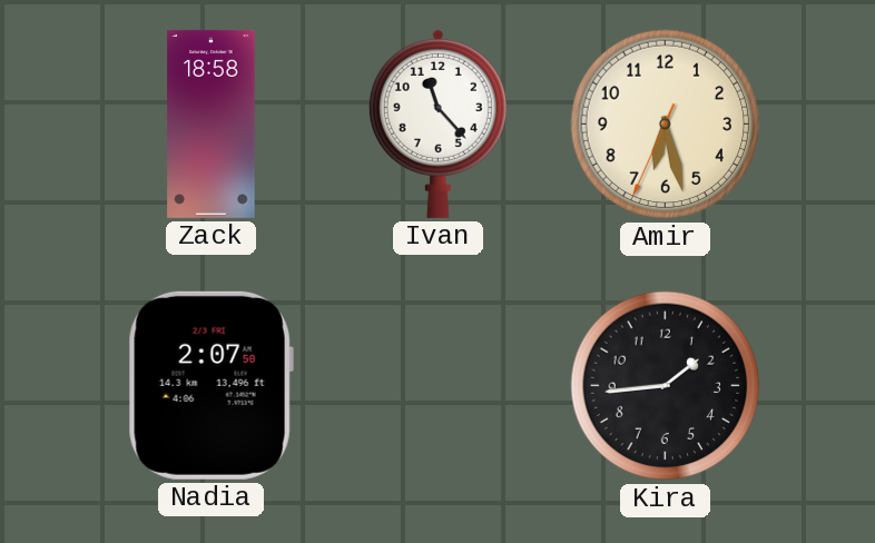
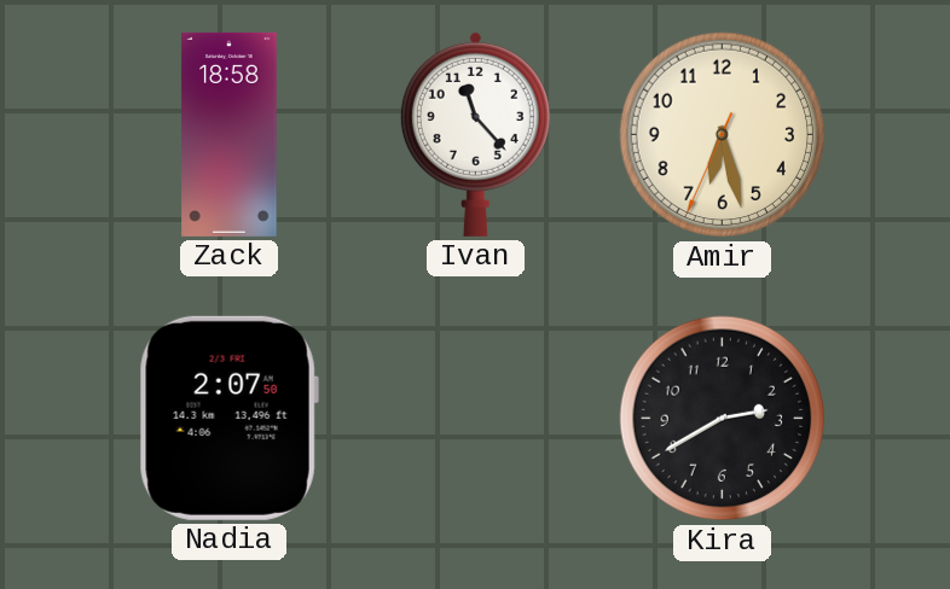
Kira: 1:44 -> 2:40
